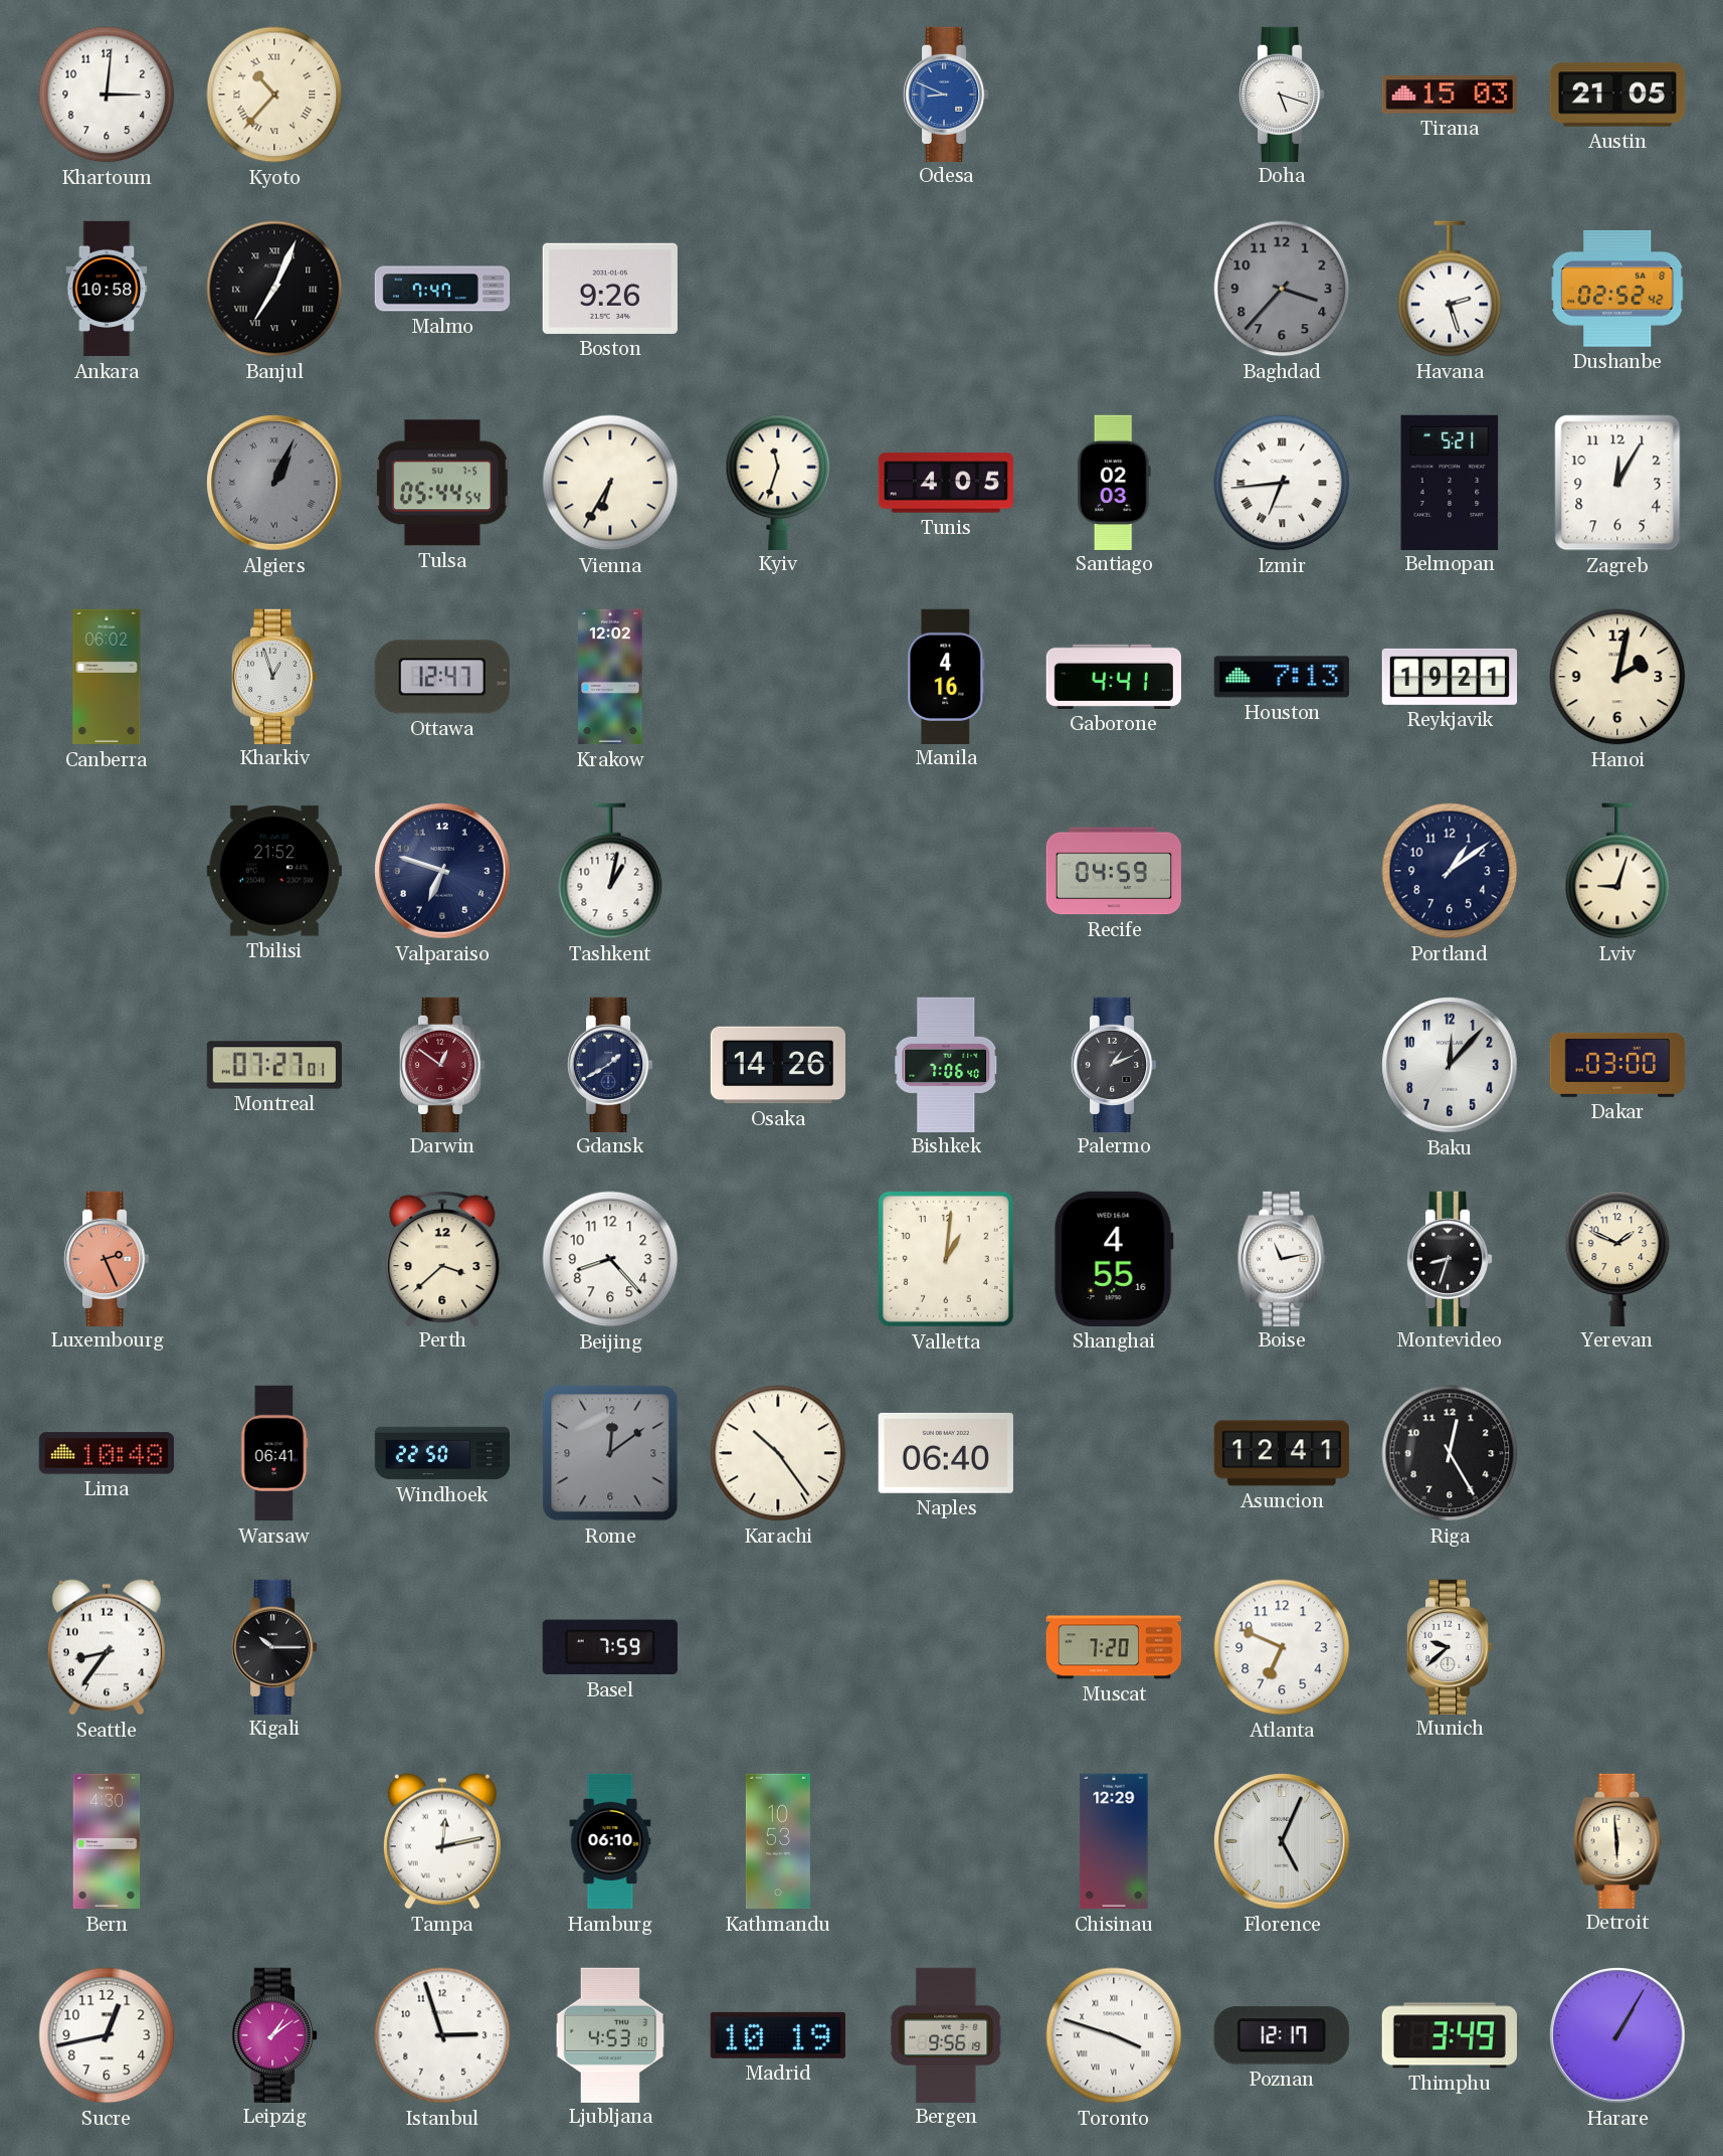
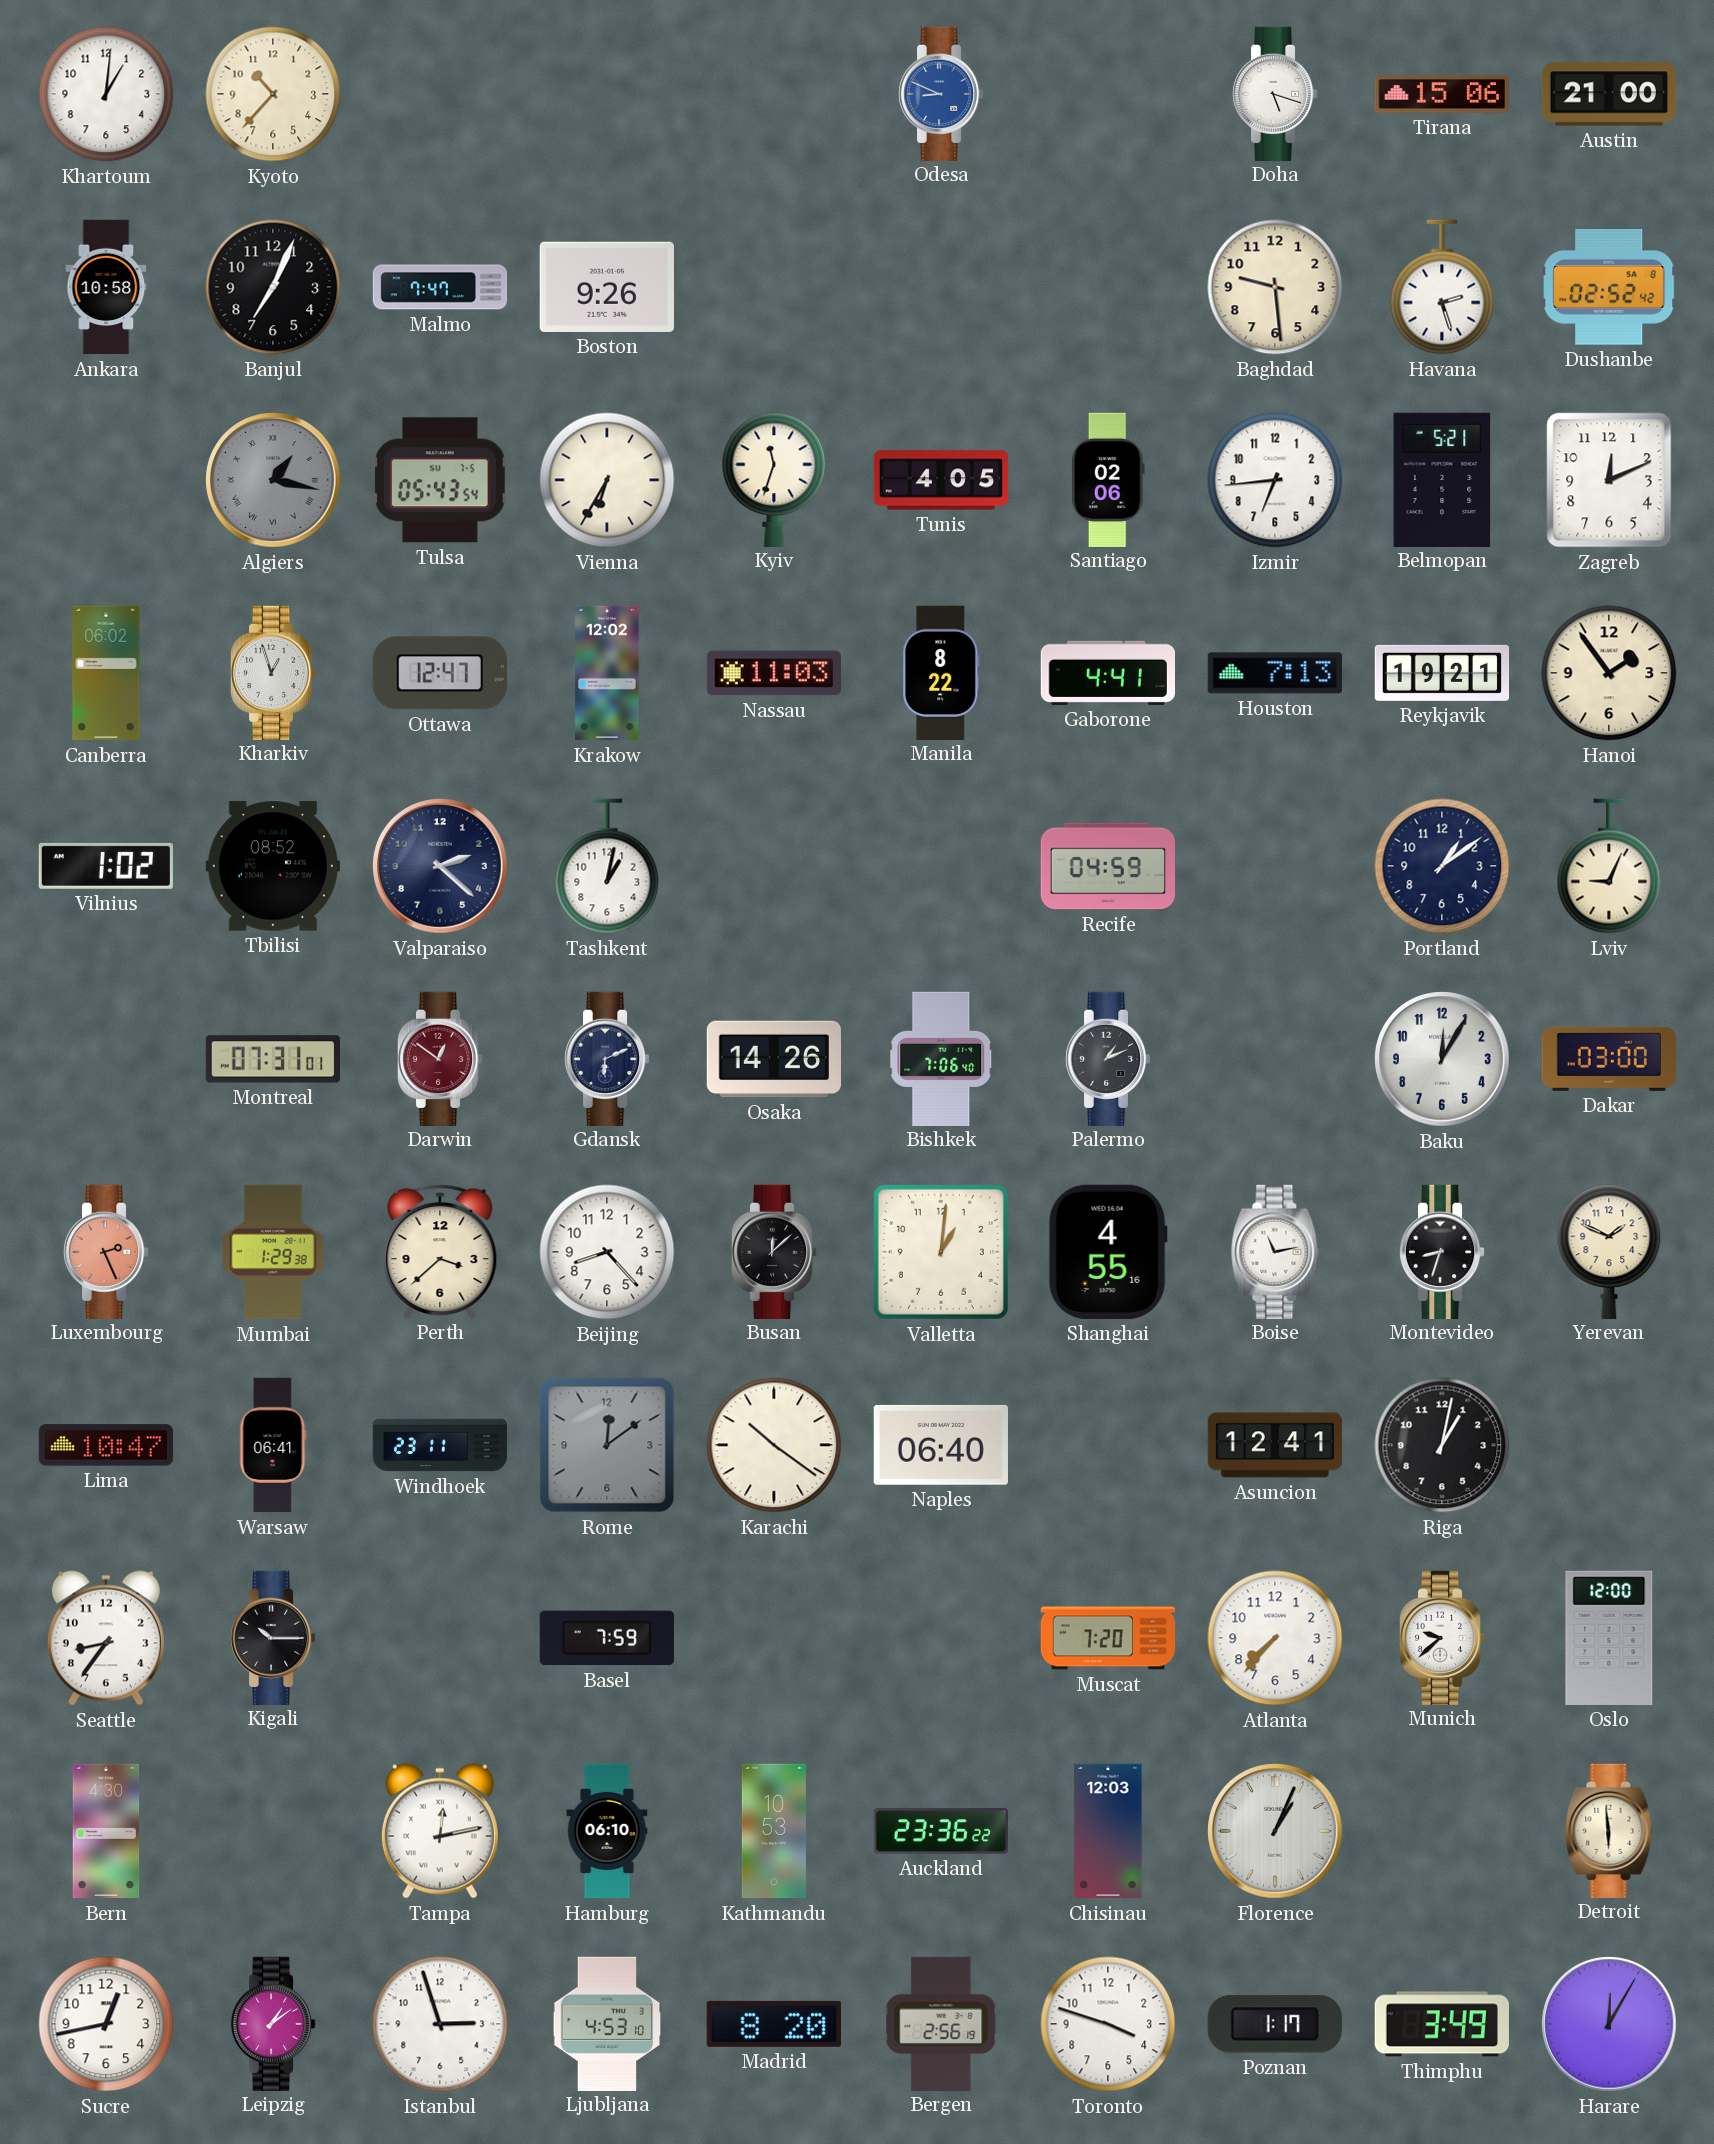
Khartoum: 3:01 -> 1:01
Kyoto numerals: Roman -> Arabic
Tirana: 15:03 -> 15:06
Austin: 21:05 -> 21:00
Banjul numerals: Roman -> Arabic
Baghdad: 3:37 -> 9:29
Baghdad dial: grey -> cream
Algiers: 1:04 -> 1:17
Tulsa: 05:44 -> 05:43
Santiago: 02:03 -> 02:06
Izmir numerals: Roman -> Arabic
Zagreb: 12:05 -> 12:11
Nassau: none -> 11:03
Manila: 4:16 -> 8:22
Hanoi: 2:02 -> 1:54
Vilnius: none -> 1:02
Tbilisi: 21:52 -> 08:52
Valparaiso: 6:48 -> 2:22
Lviv: 9:03 -> 9:04
Montreal: 07:27 -> 07:31
Gdansk: 1:40 -> 6:11
Baku: 12:07 -> 12:05
Mumbai: none -> 1:29
Busan: none -> 12:08
Lima: 10:48 -> 10:47
Windhoek: 22:50 -> 23:11
Karachi: 10:24 -> 10:21
Riga: 12:25 -> 1:02
Atlanta: 6:49 -> 7:37
Oslo: none -> 12:00
Auckland: none -> 23:36
Chisinau: 12:29 -> 12:03
Florence: 5:04 -> 1:04
Madrid: 10:19 -> 8:20
Bergen: 9:56 -> 2:56
Toronto numerals: Roman -> Arabic
Poznan: 12:17 -> 1:17
Harare: 1:05 -> 12:05
